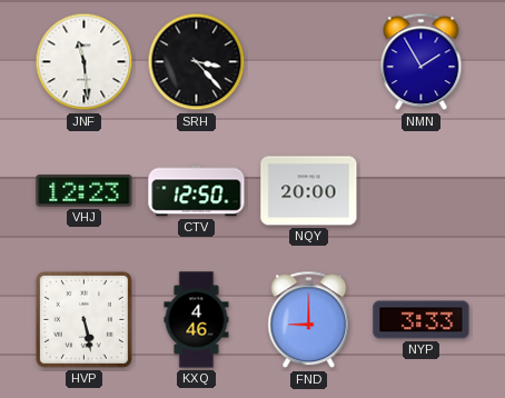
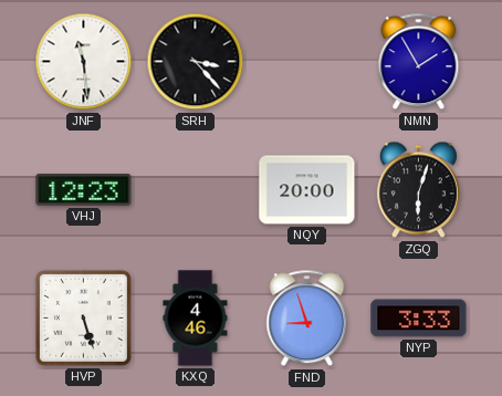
CTV: 12:50 -> none
ZGQ: none -> 6:03
HVP: 5:28 -> 5:27
FND: 9:00 -> 8:57
